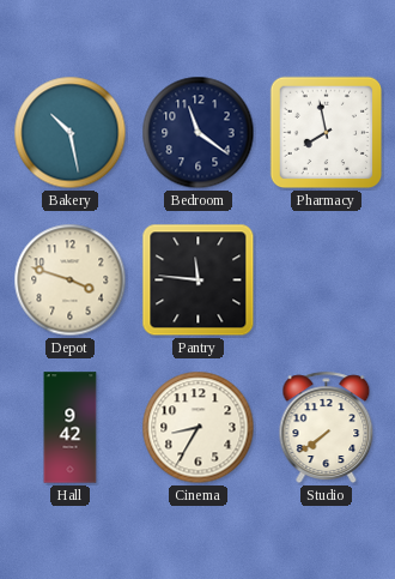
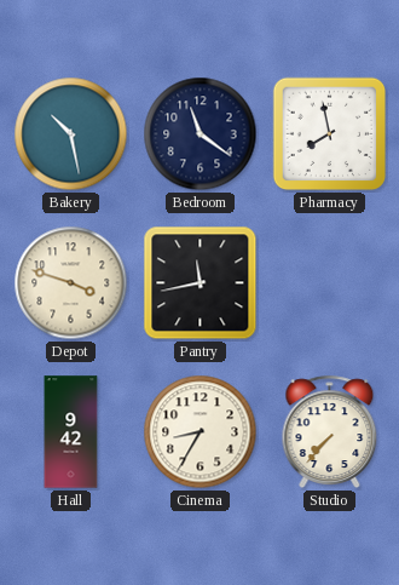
Pantry: 11:46 -> 11:43
Studio: 7:39 -> 7:37
